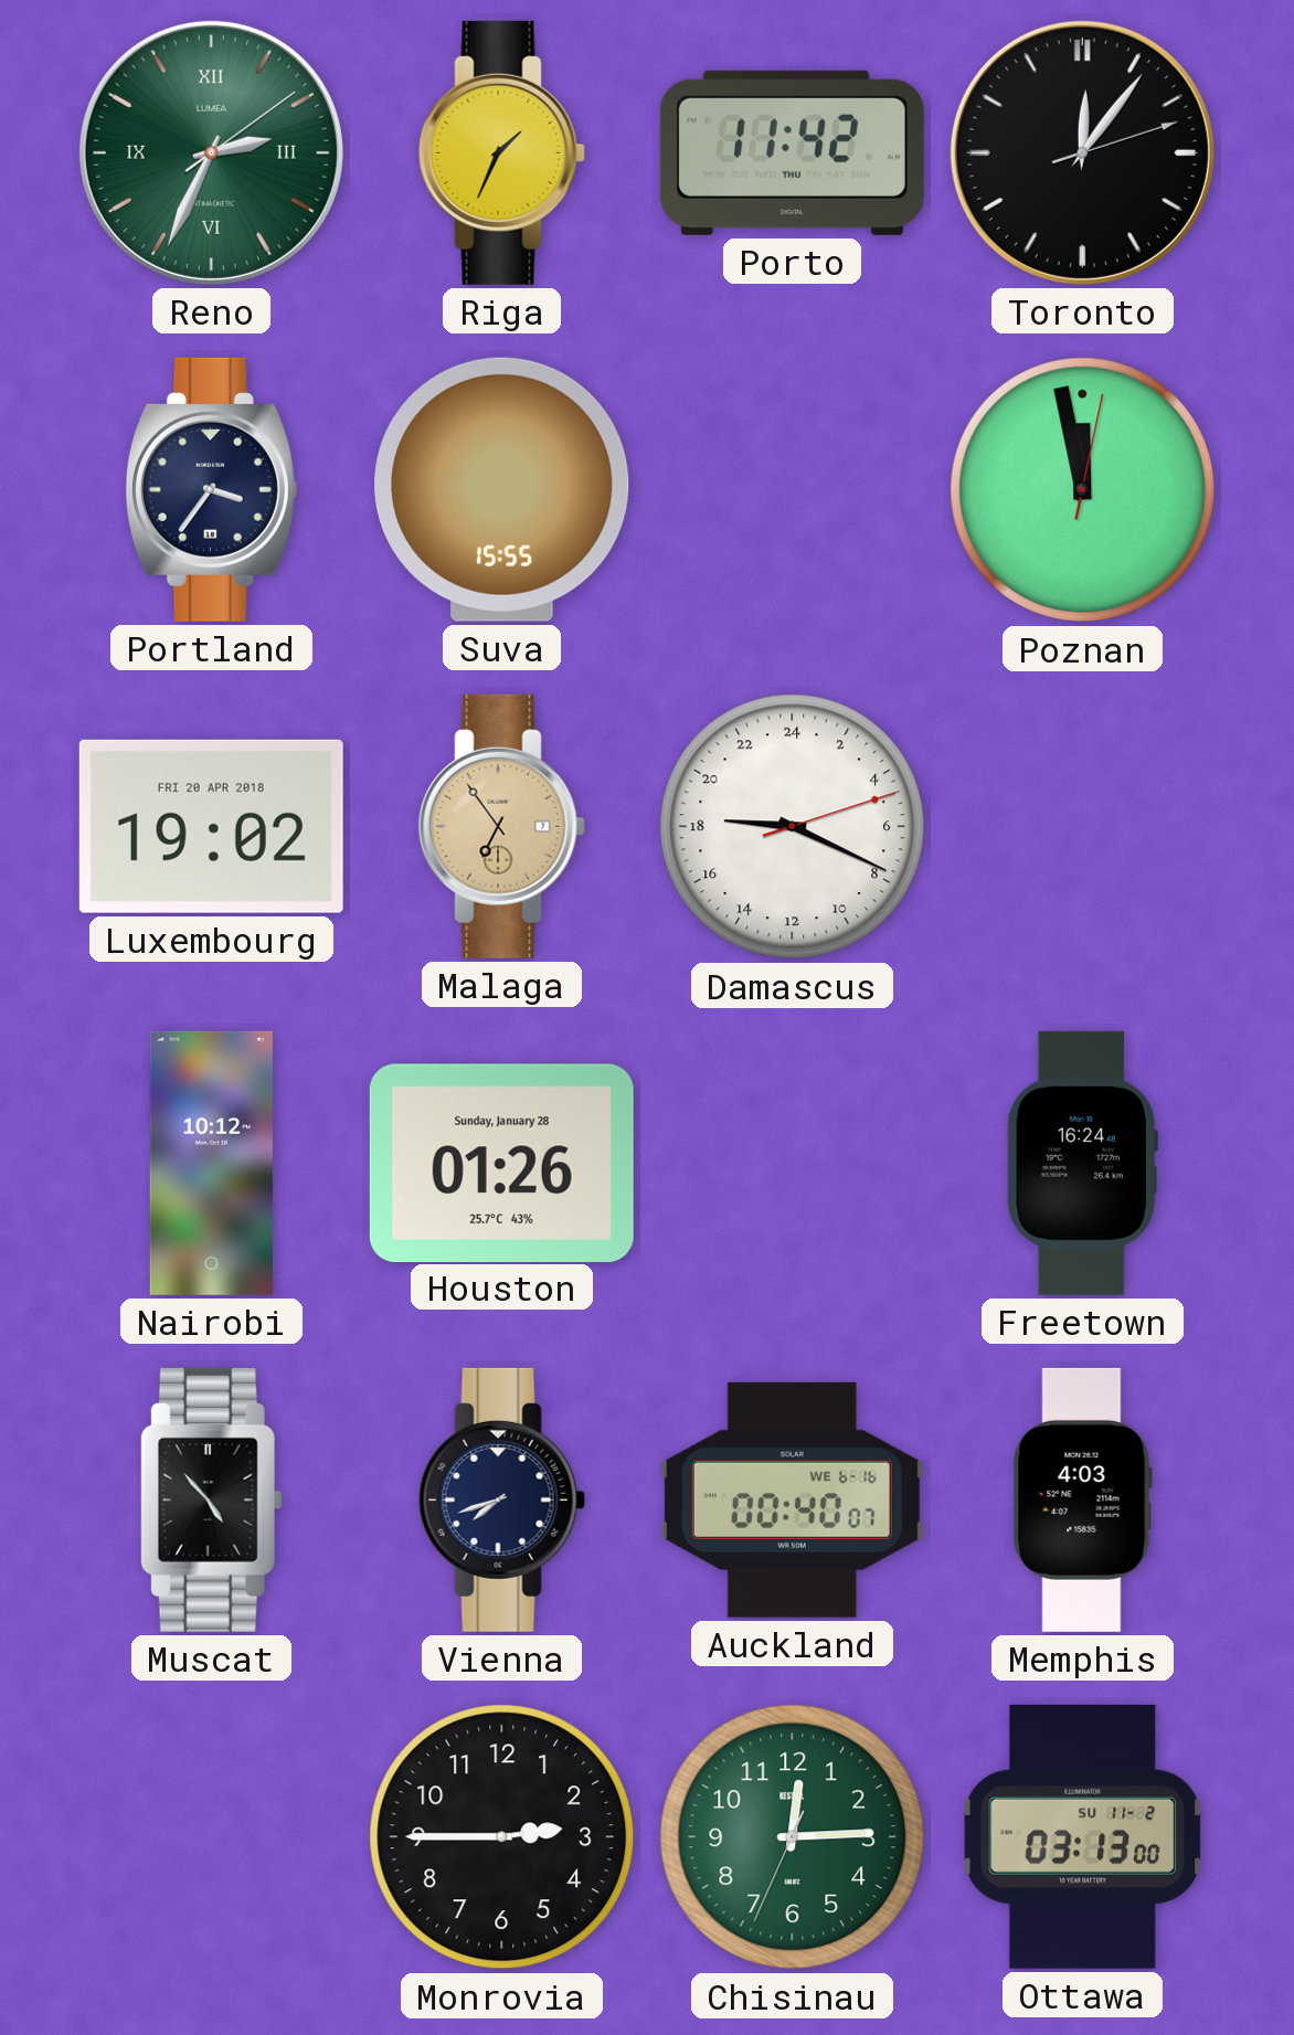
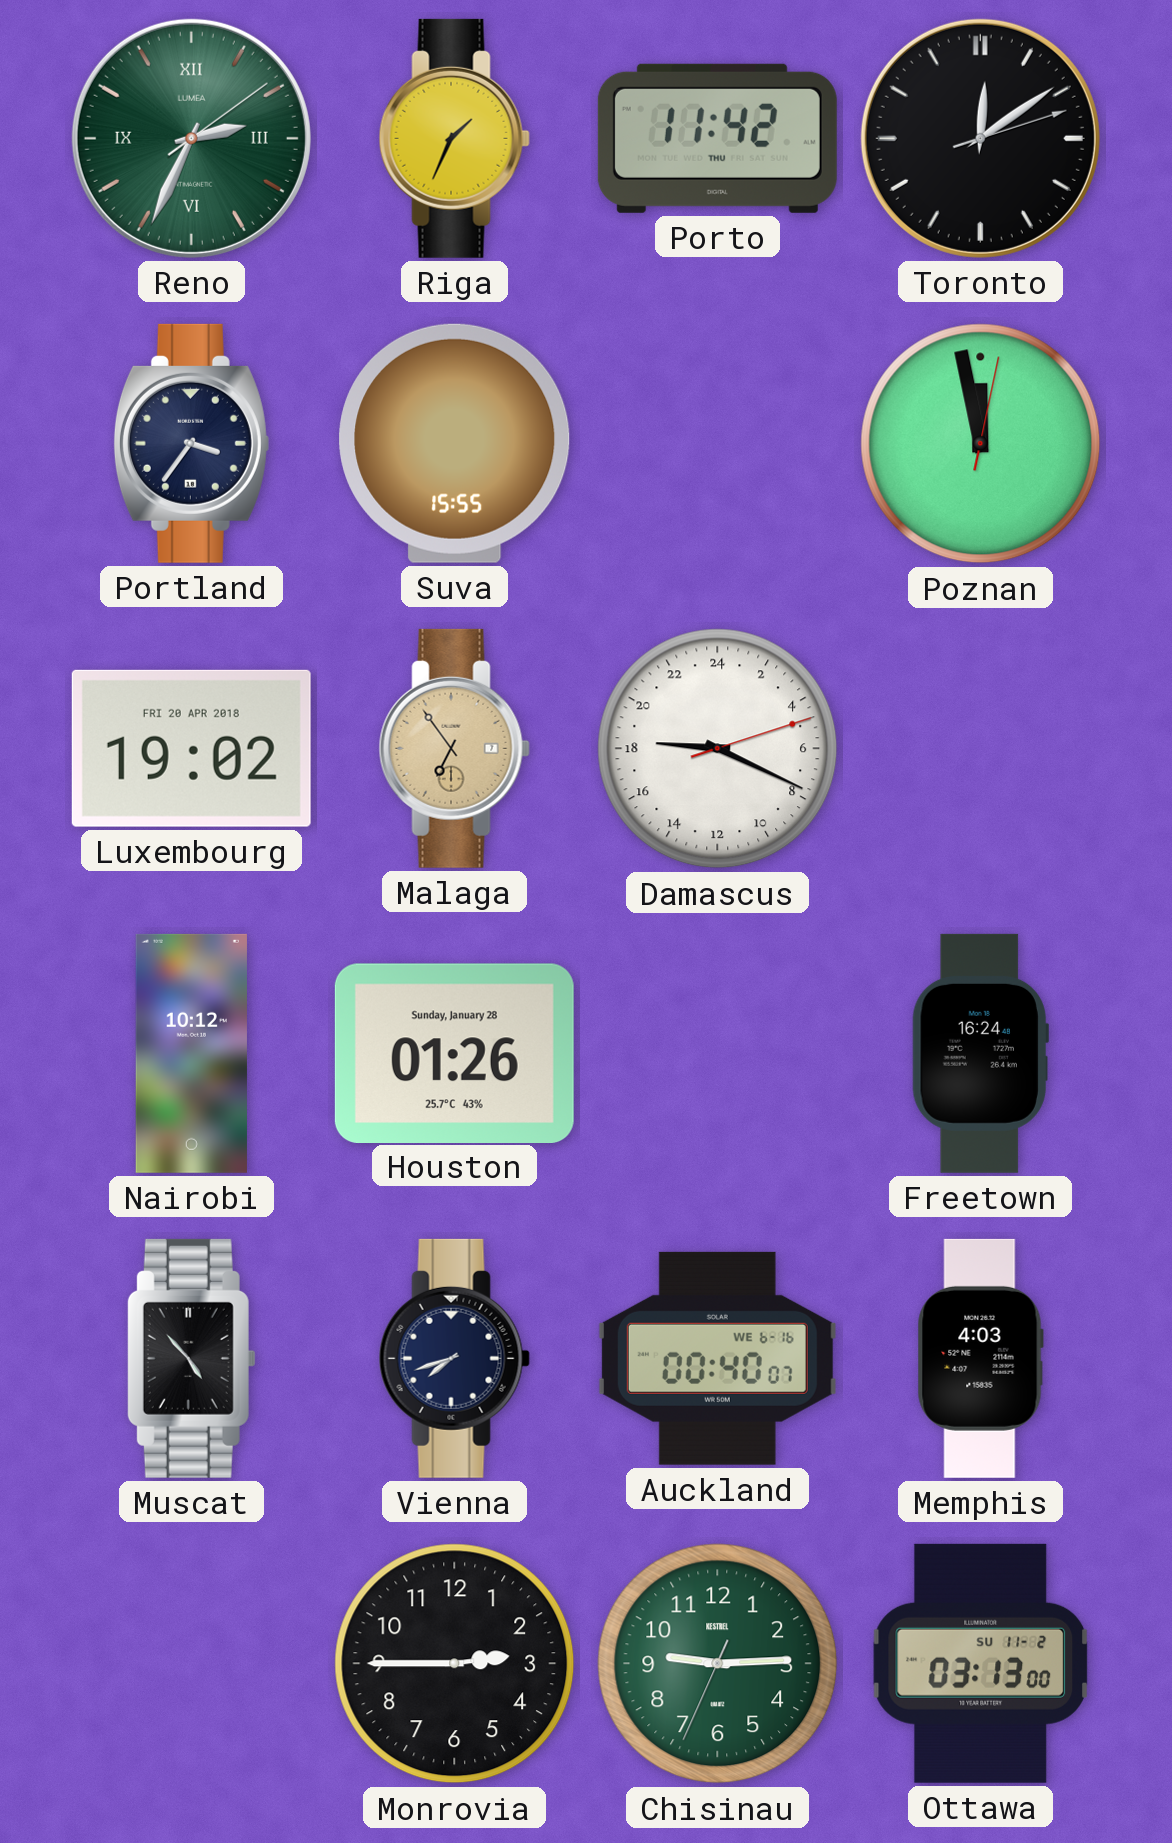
Toronto: 12:06 -> 12:09
Chisinau: 12:14 -> 9:14
